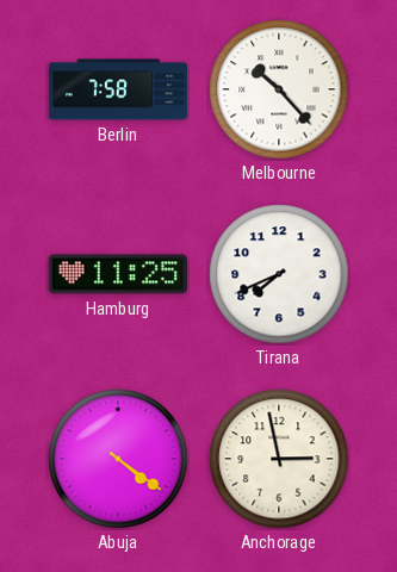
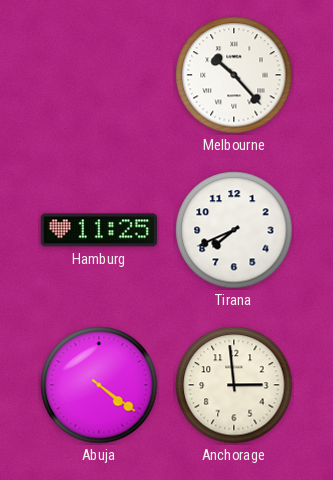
Berlin: 7:58 -> none
Anchorage: 2:58 -> 2:59
